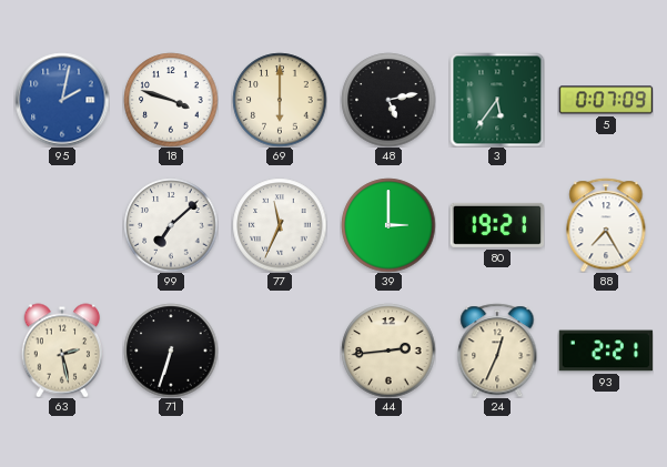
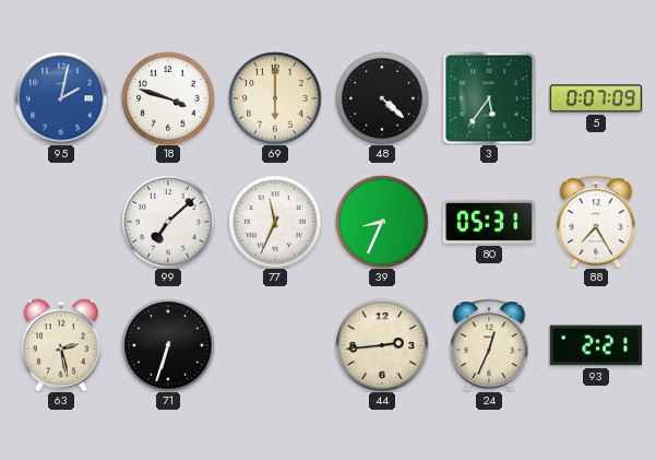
48: 5:13 -> 4:22
39: 3:00 -> 8:34
80: 19:21 -> 05:31
